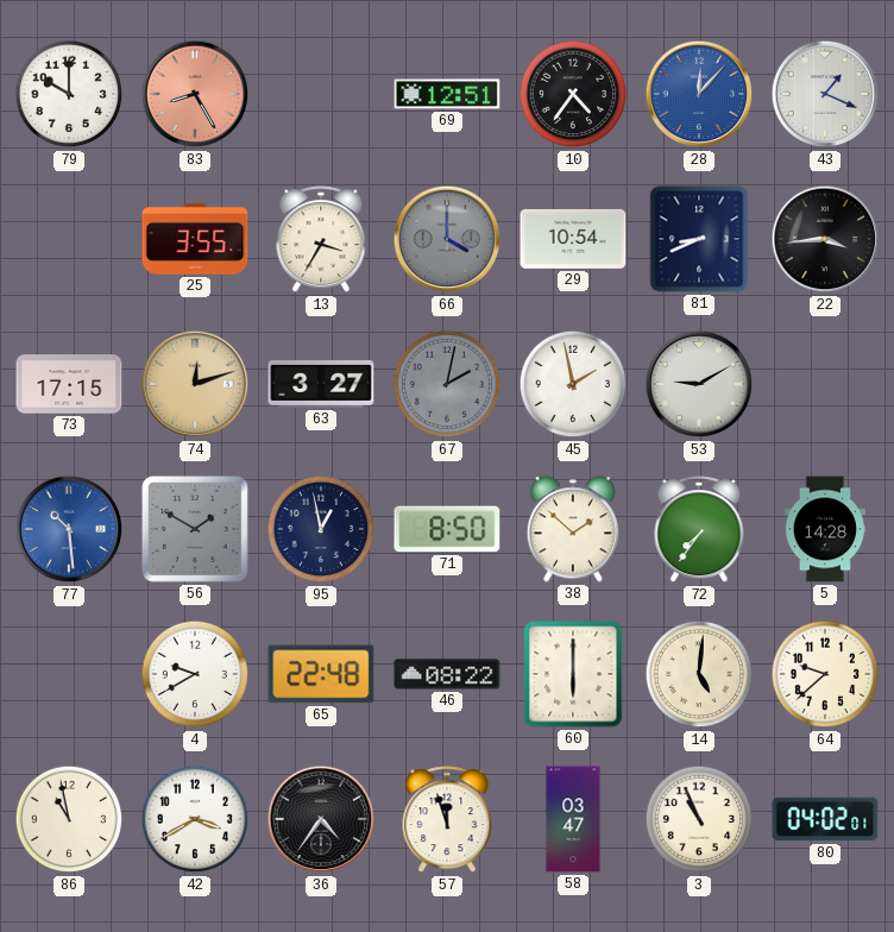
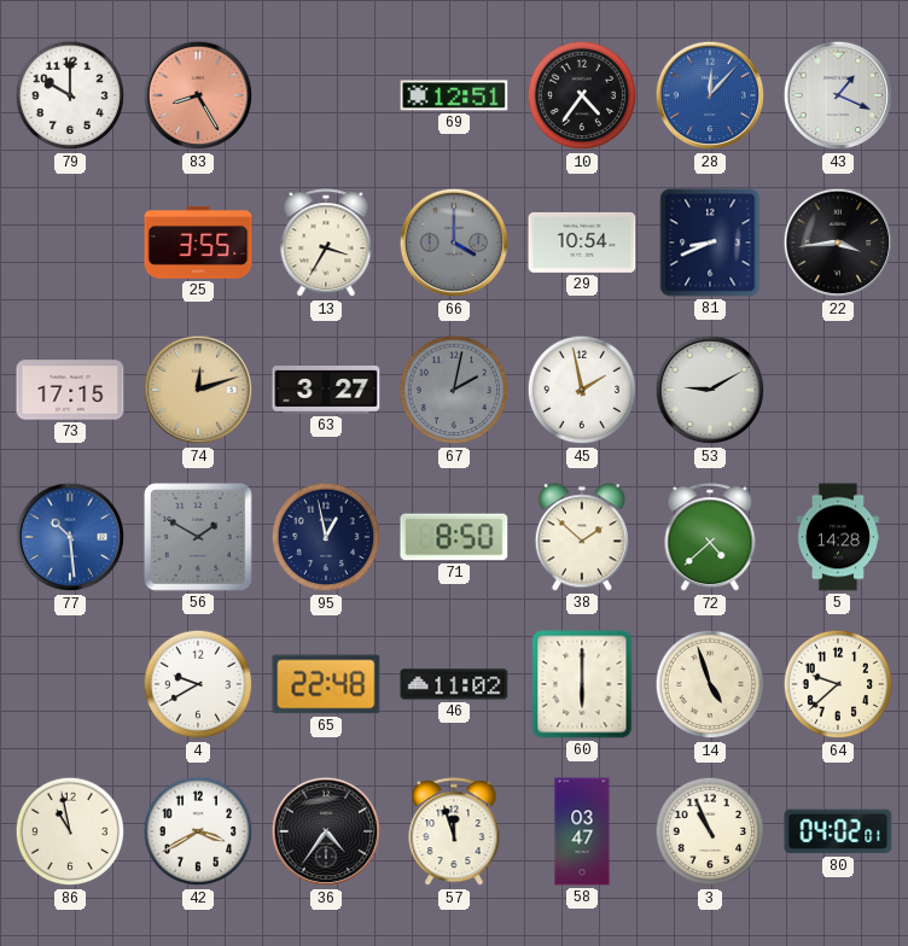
72: 7:36 -> 4:38
46: 08:22 -> 11:02
14: 5:01 -> 4:57
